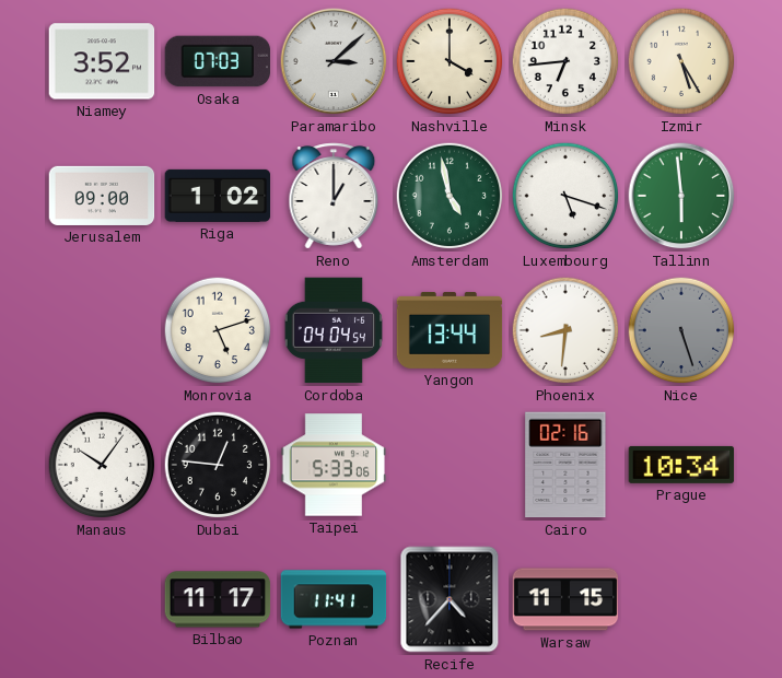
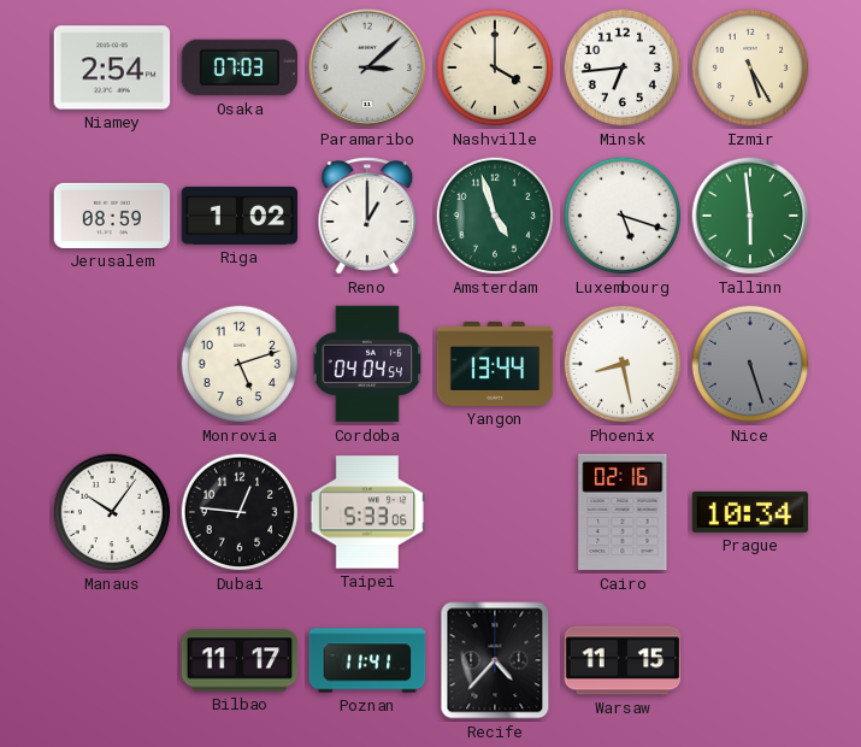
Niamey: 3:52 -> 2:54
Jerusalem: 09:00 -> 08:59
Amsterdam: 4:58 -> 4:57
Phoenix: 8:31 -> 8:28
